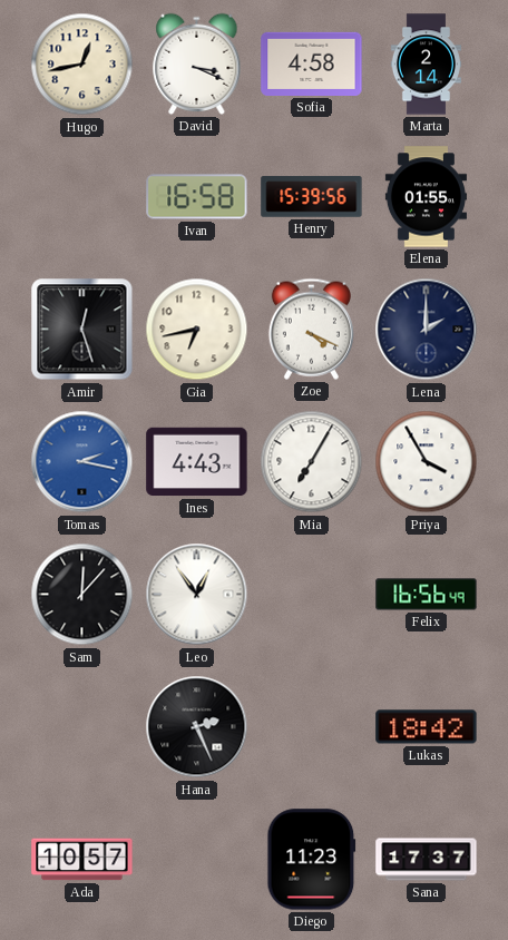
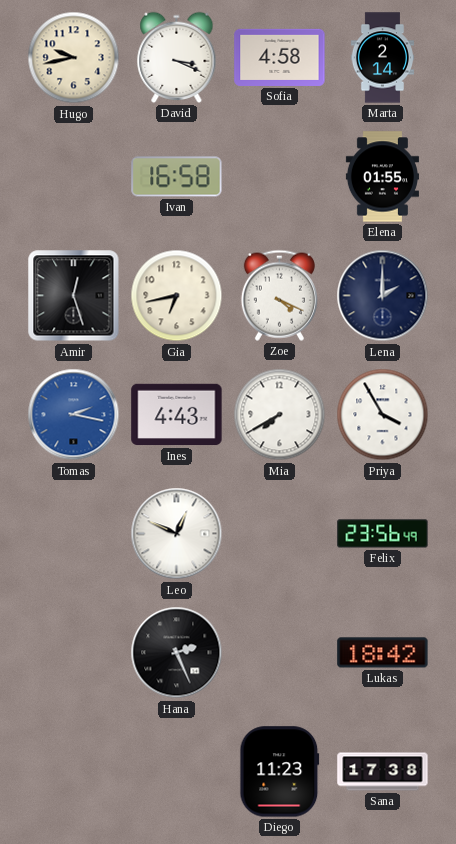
Hugo: 12:43 -> 9:43
Henry: 15:39 -> none
Mia: 7:05 -> 7:40
Sam: 12:07 -> none
Leo: 12:54 -> 12:49
Felix: 16:56 -> 23:56
Ada: 10:57 -> none
Sana: 17:37 -> 17:38
